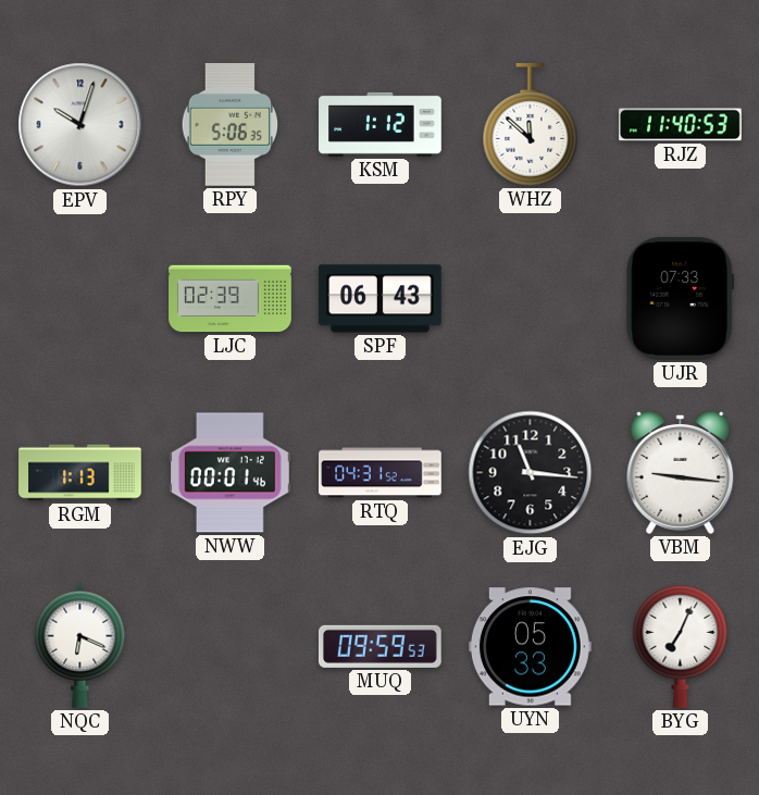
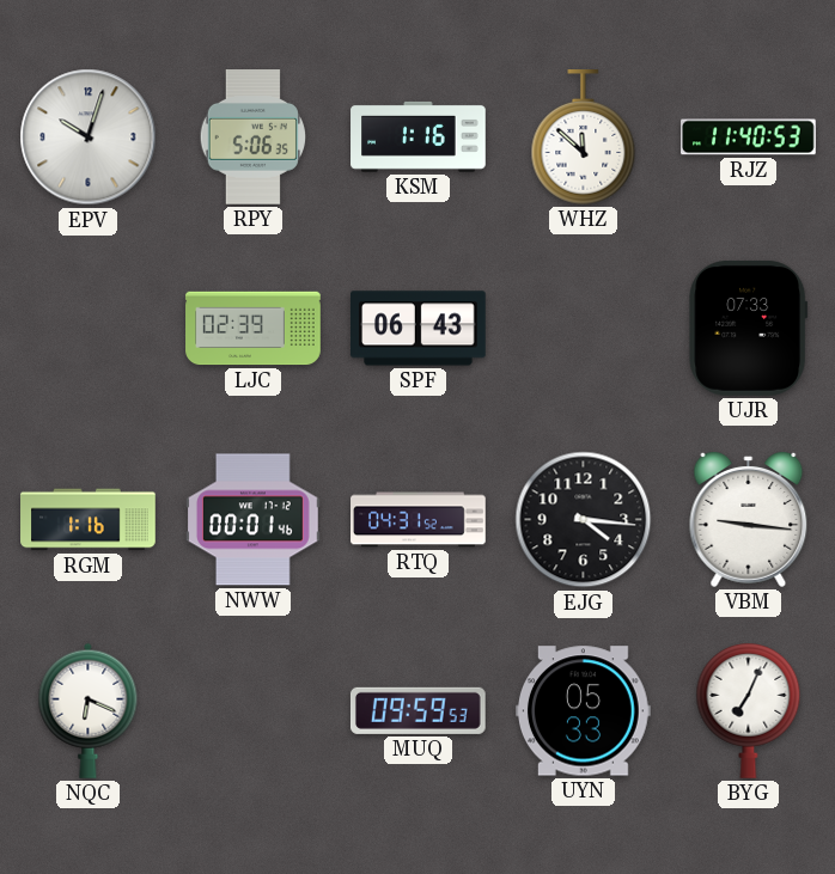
KSM: 1:12 -> 1:16
RGM: 1:13 -> 1:16
EJG: 11:16 -> 4:16
